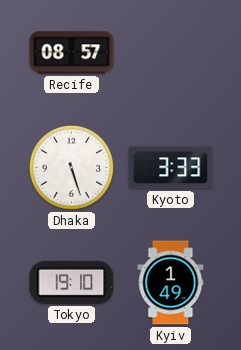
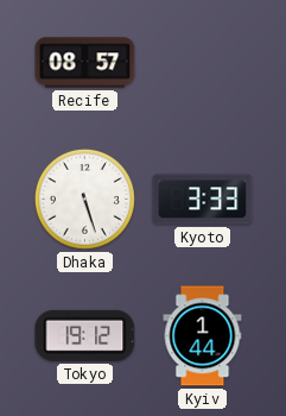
Tokyo: 19:10 -> 19:12
Kyiv: 1:49 -> 1:44
